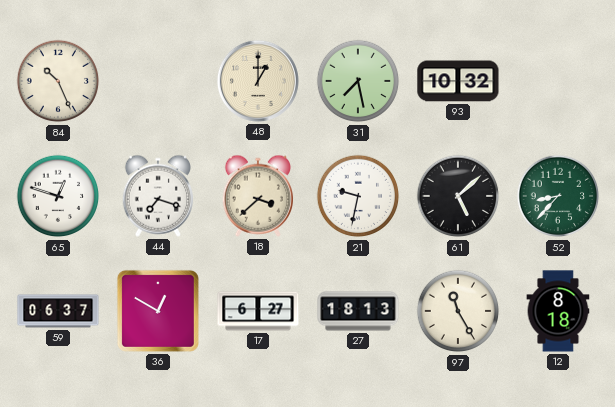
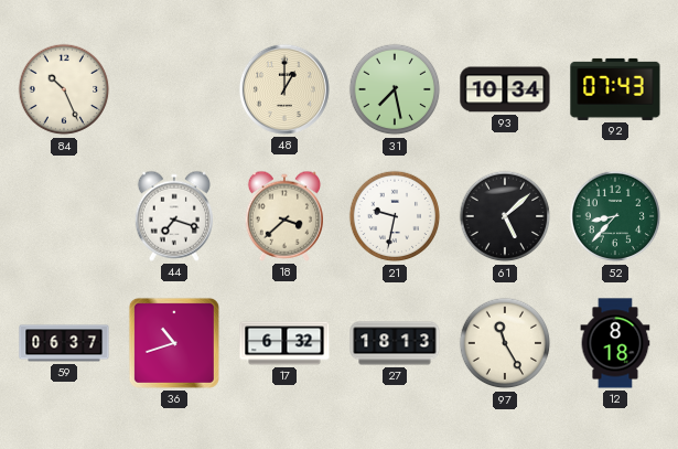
93: 10:32 -> 10:34
92: none -> 07:43
65: 12:48 -> none
36: 12:50 -> 10:42
17: 6:27 -> 6:32
